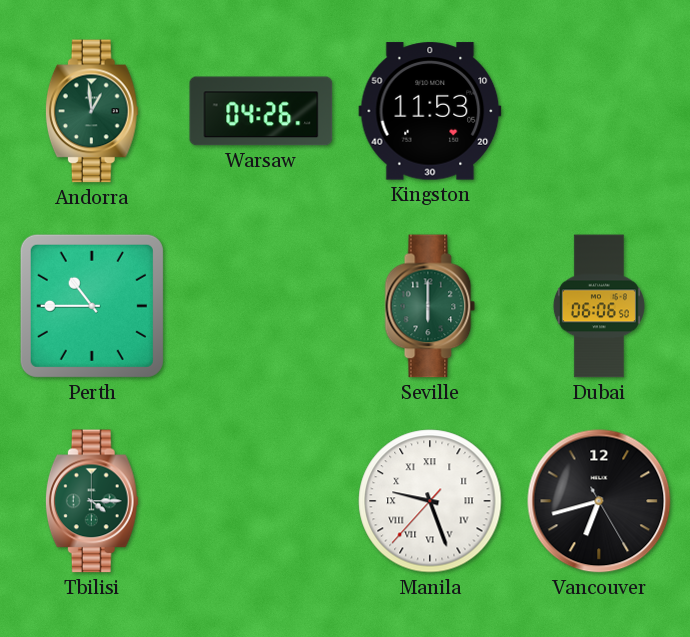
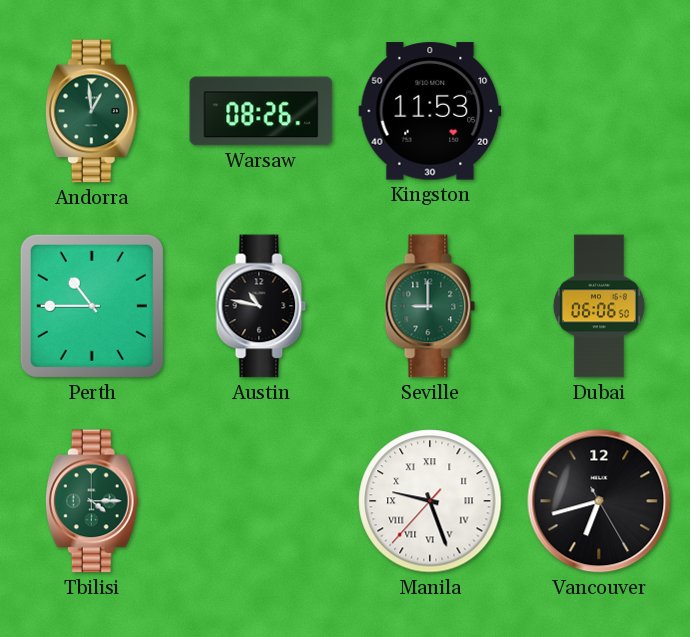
Warsaw: 04:26 -> 08:26
Austin: none -> 10:47
Seville: 6:00 -> 9:00
